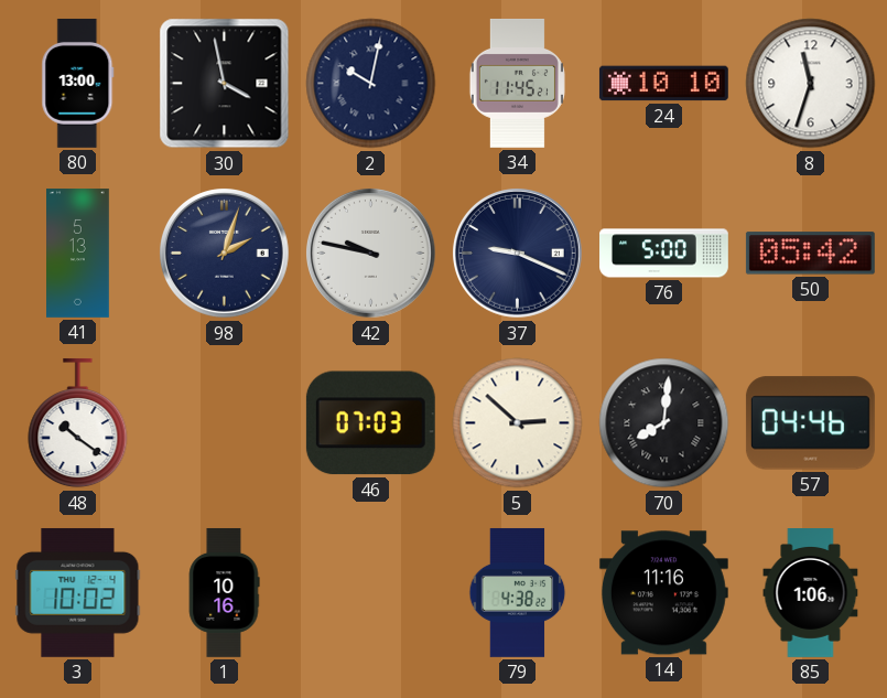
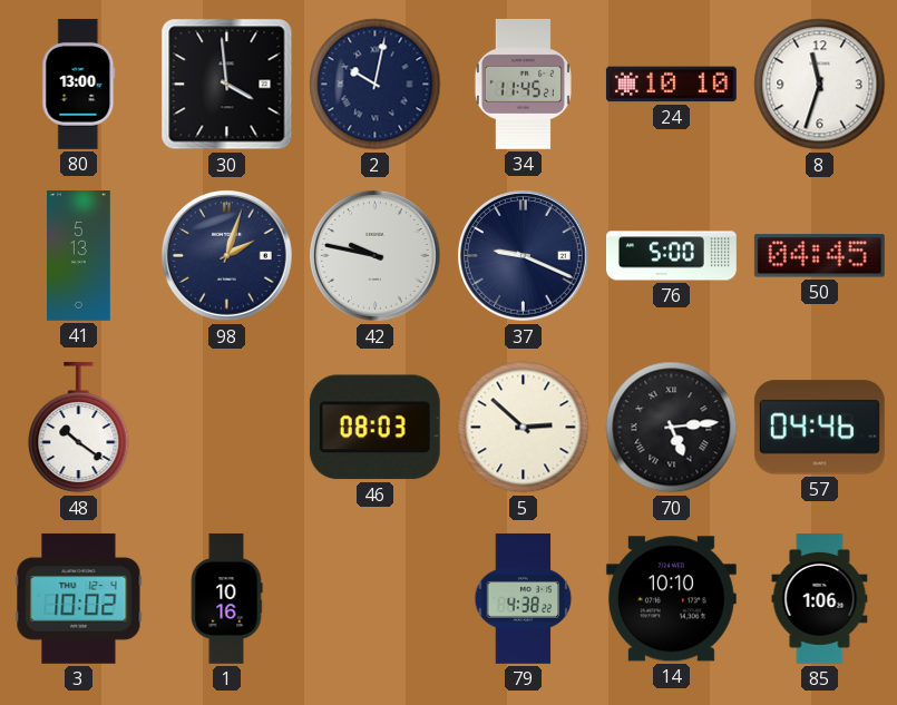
30: 3:58 -> 3:59
50: 05:42 -> 04:45
46: 07:03 -> 08:03
70: 8:01 -> 5:14
14: 11:16 -> 10:10
